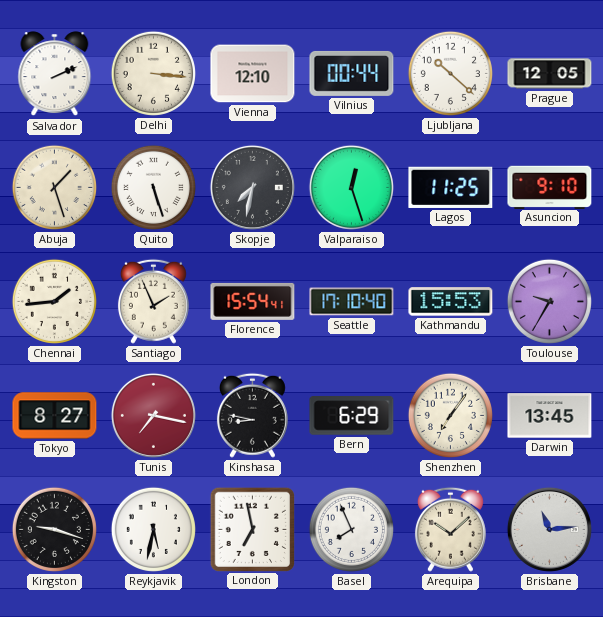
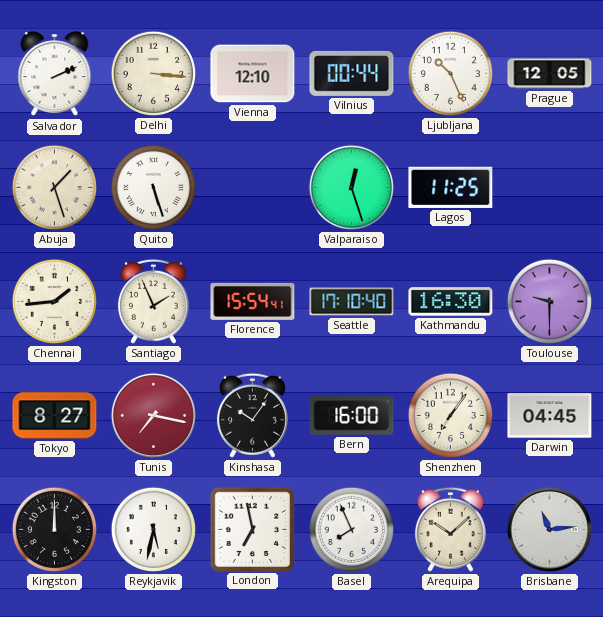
Ljubljana: 10:22 -> 10:26
Skopje: 7:32 -> none
Asuncion: 9:10 -> none
Kathmandu: 15:53 -> 16:30
Toulouse: 9:35 -> 9:30
Kinshasa: 8:47 -> 10:06
Bern: 6:29 -> 16:00
Darwin: 13:45 -> 04:45
Kingston: 9:18 -> 12:00
